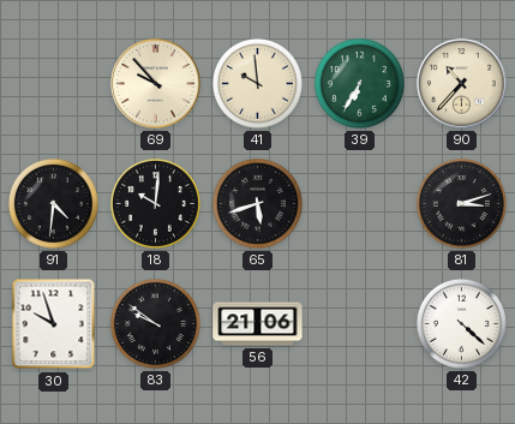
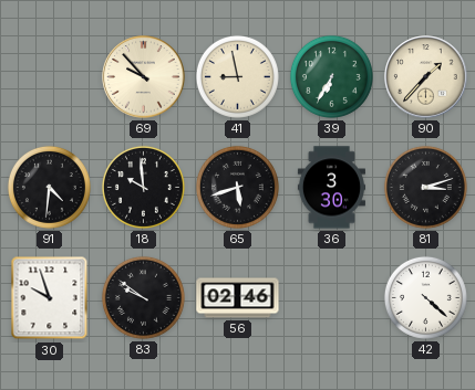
41: 9:59 -> 8:58
90: 10:37 -> 1:37
18: 10:01 -> 9:59
36: none -> 3:30
56: 21:06 -> 02:46
